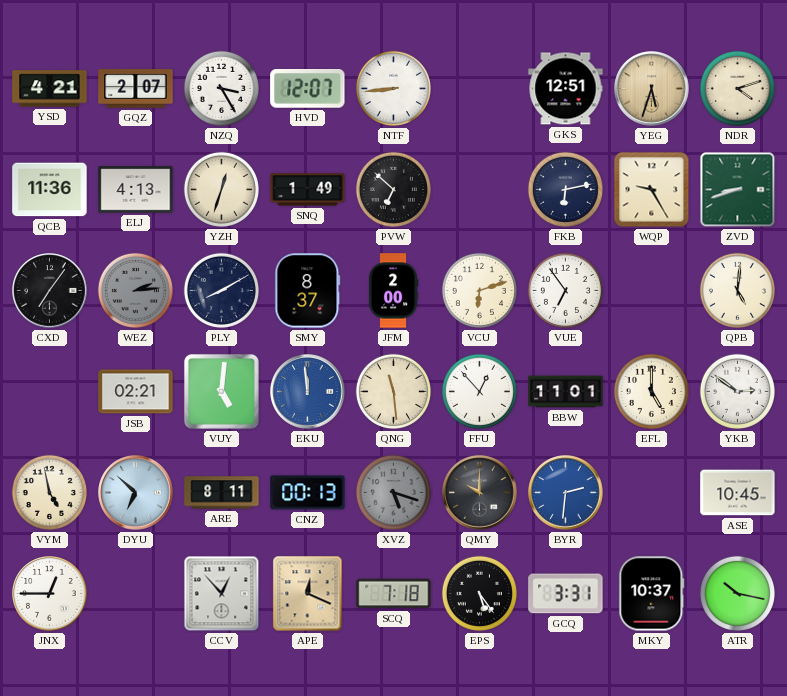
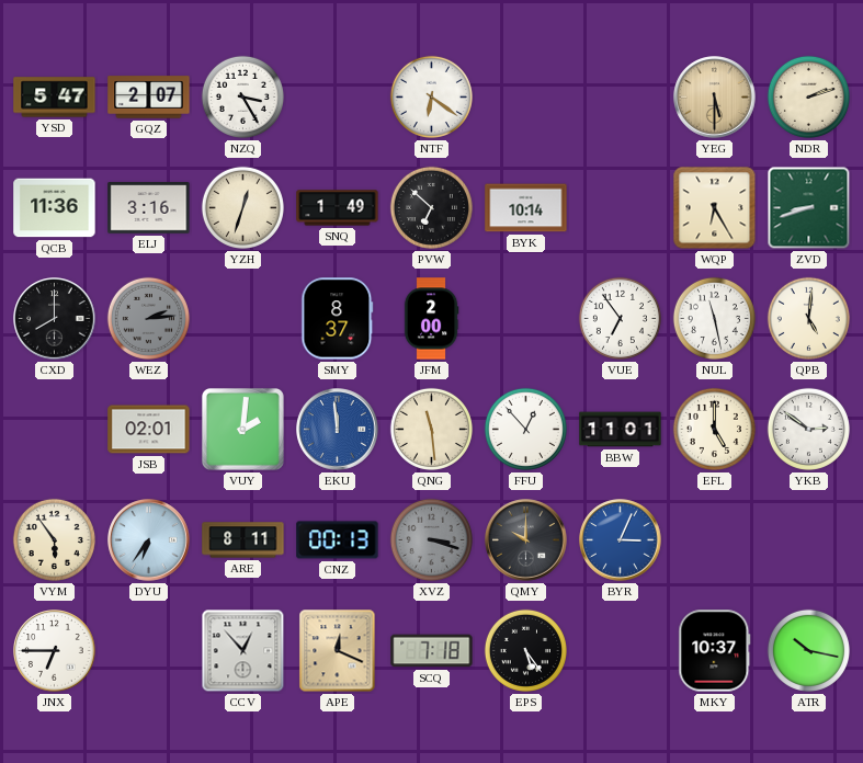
YSD: 4:21 -> 5:47
HVD: 12:07 -> none
NTF: 8:44 -> 6:21
GKS: 12:51 -> none
YEG: 5:33 -> 5:30
NDR: 4:12 -> 2:12
ELJ: 4:13 -> 3:16
BYK: none -> 10:14
FKB: 6:13 -> none
WQP: 9:25 -> 6:25
CXD: 7:06 -> 8:00
PLY: 8:10 -> none
VCU: 6:12 -> none
NUL: none -> 11:28
JSB: 02:21 -> 02:01
VUY: 5:01 -> 2:01
VYM: 4:58 -> 5:54
DYU: 6:52 -> 6:36
XVZ: 5:18 -> 3:18
BYR: 2:31 -> 3:04
ASE: 10:45 -> none
JNX: 12:45 -> 6:45
GCQ: 3:31 -> none
